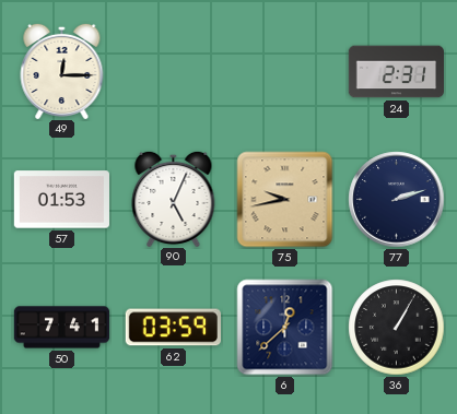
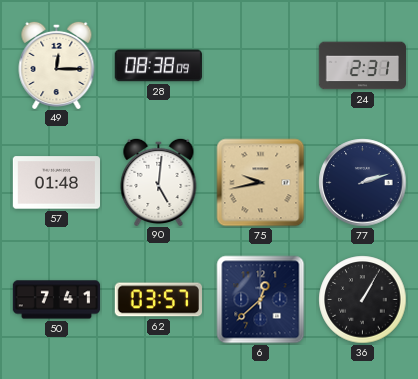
28: none -> 08:38
57: 01:53 -> 01:48
90: 5:04 -> 5:01
62: 03:59 -> 03:57
